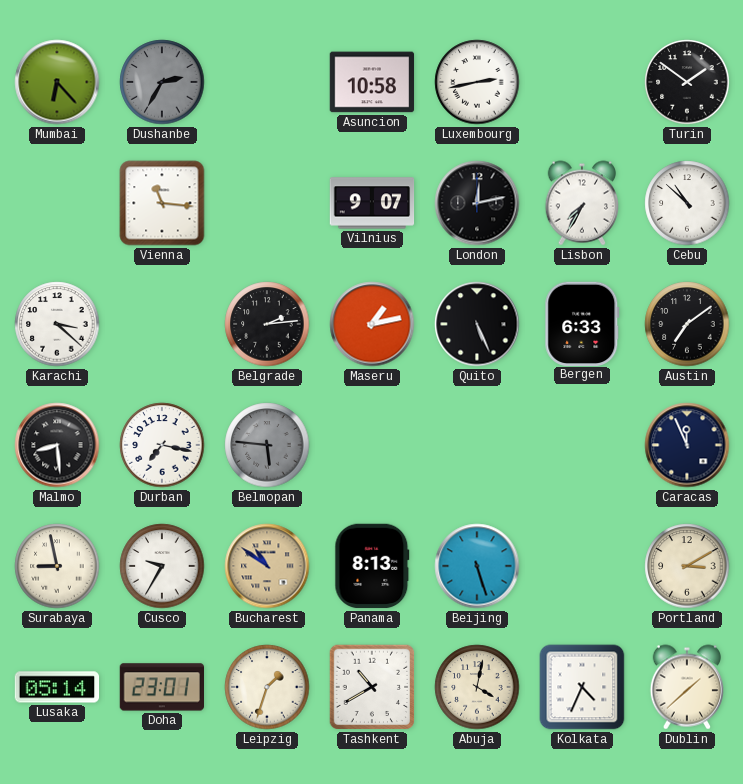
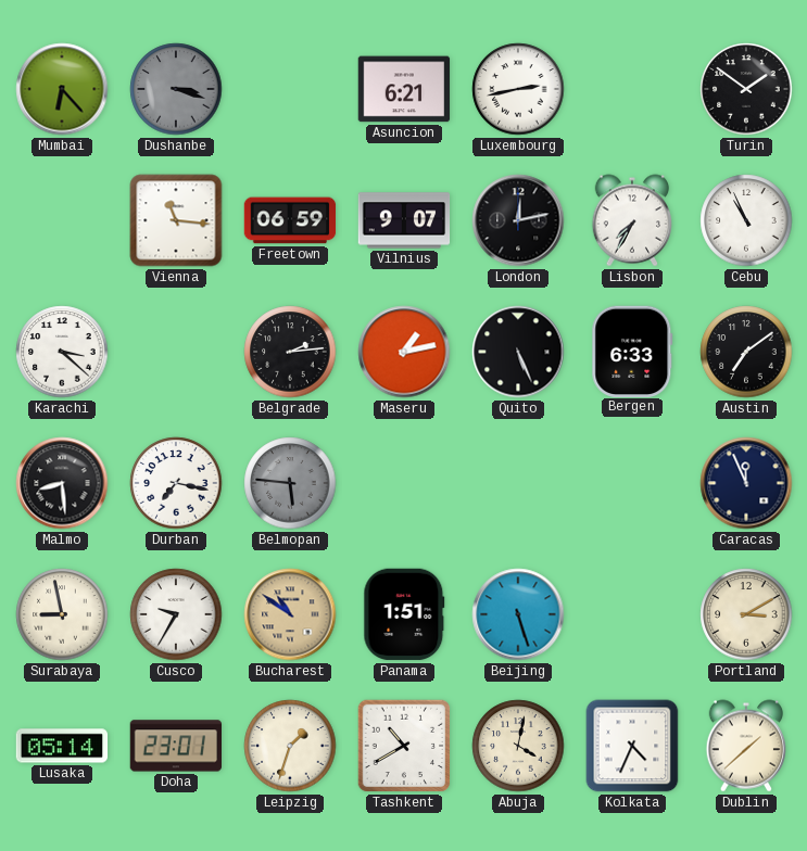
Dushanbe: 2:35 -> 3:18
Asuncion: 10:58 -> 6:21
Freetown: none -> 06:59
Cebu: 10:52 -> 10:56
Panama: 8:13 -> 1:51
